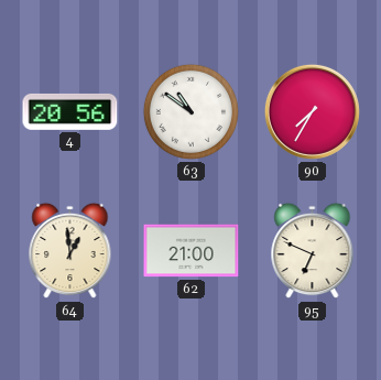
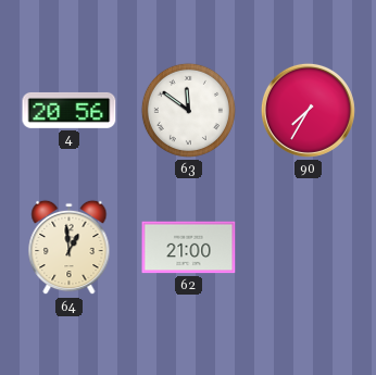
63: 10:51 -> 11:51
95: 6:49 -> none
